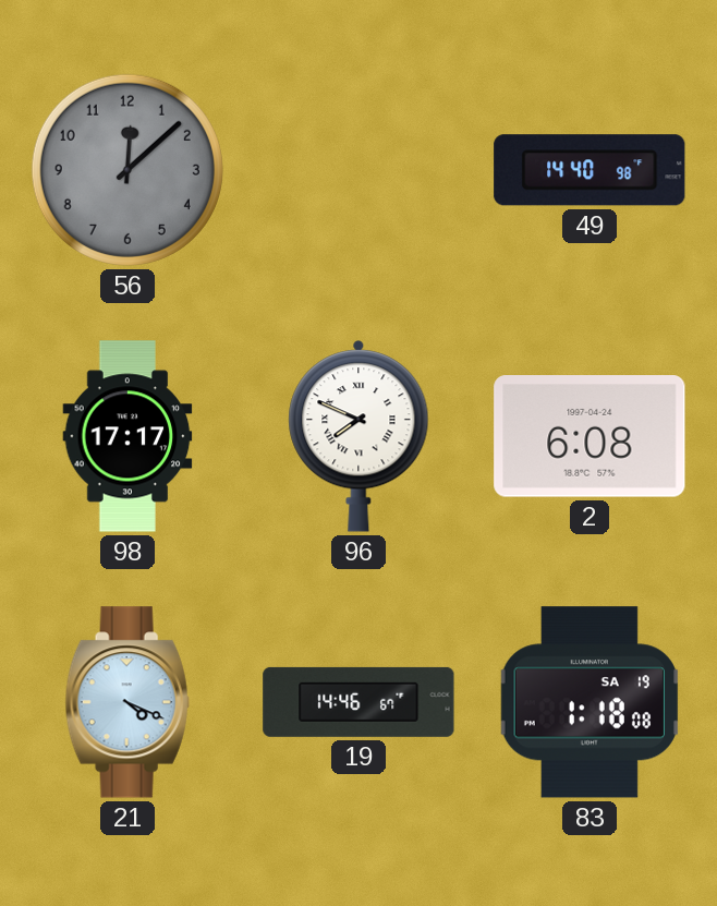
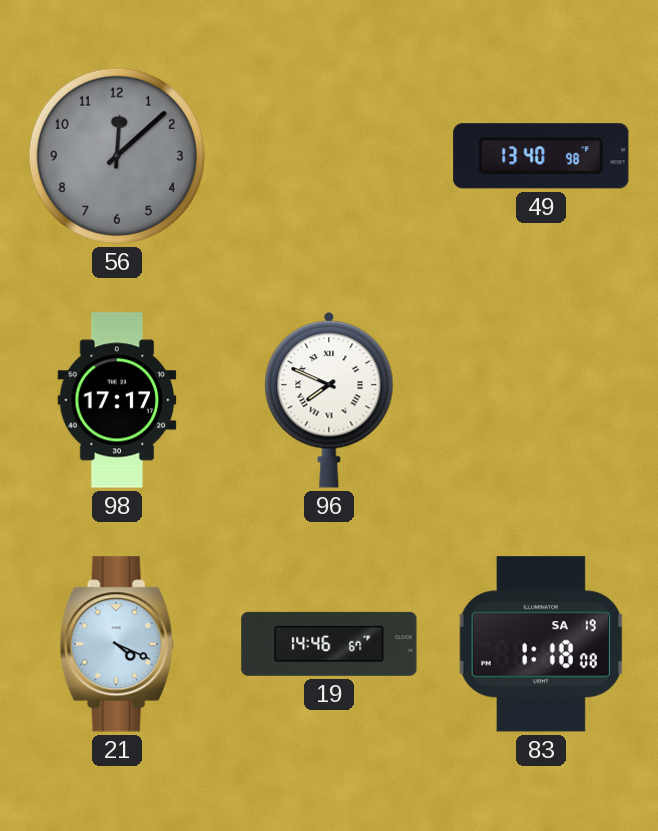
49: 14:40 -> 13:40
2: 6:08 -> none
